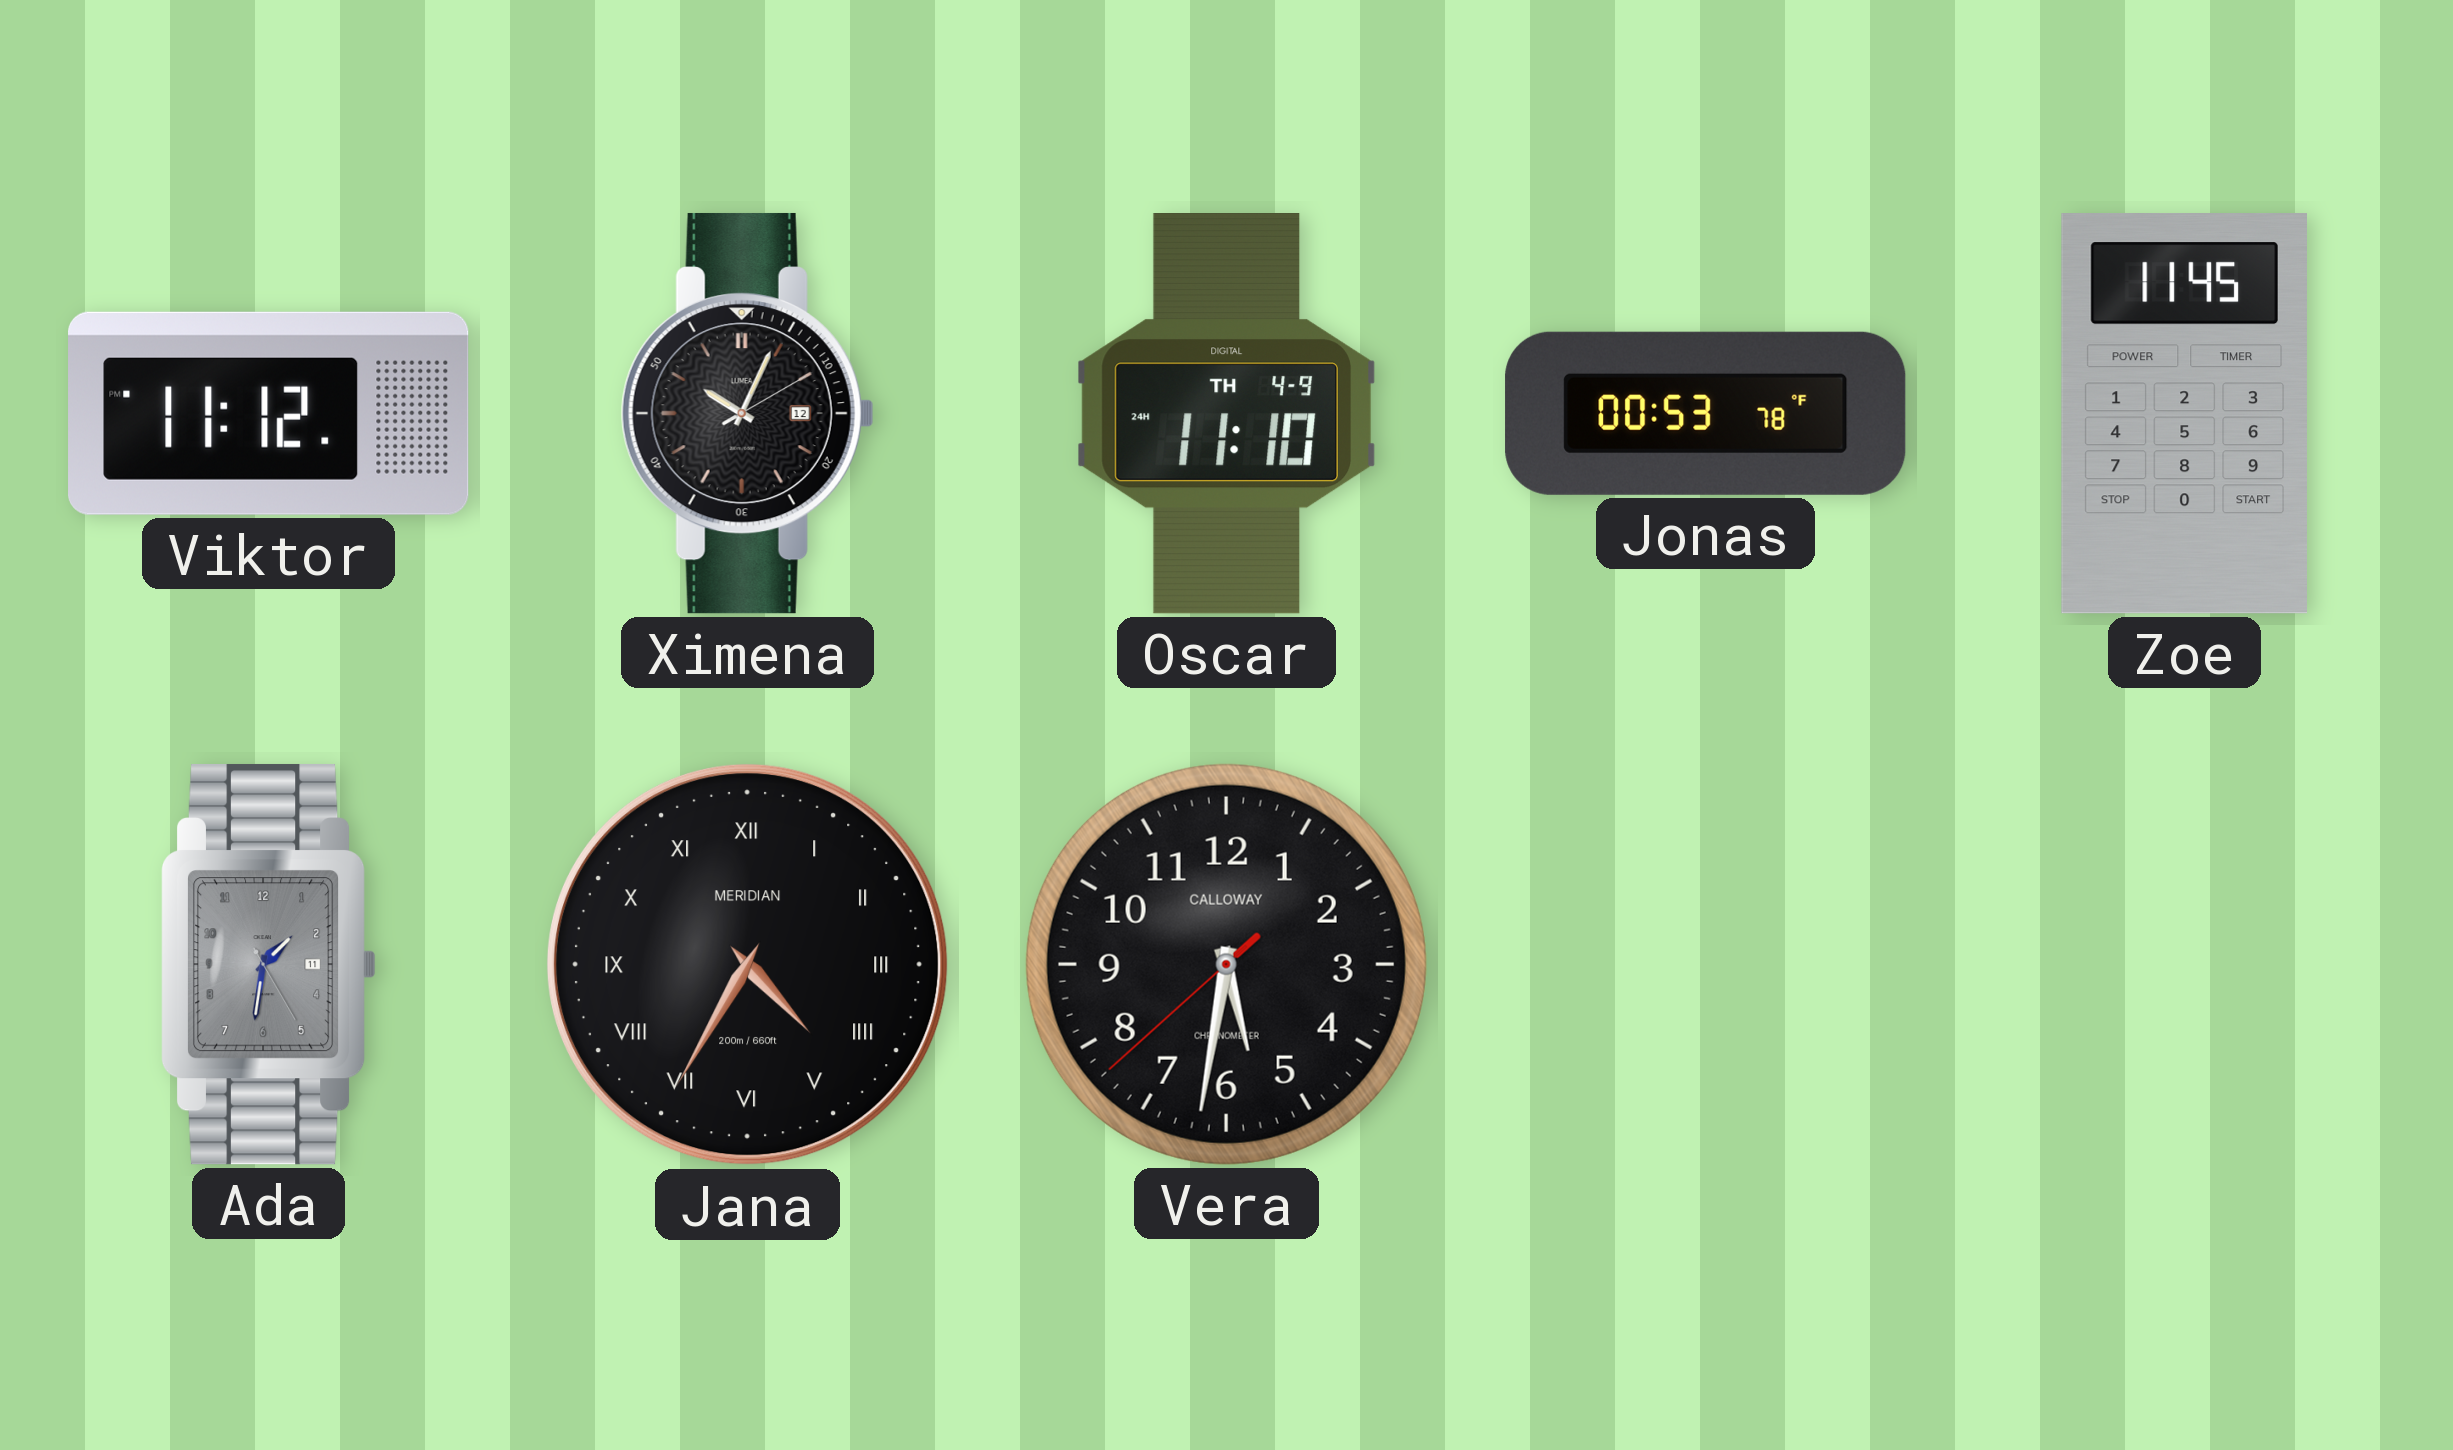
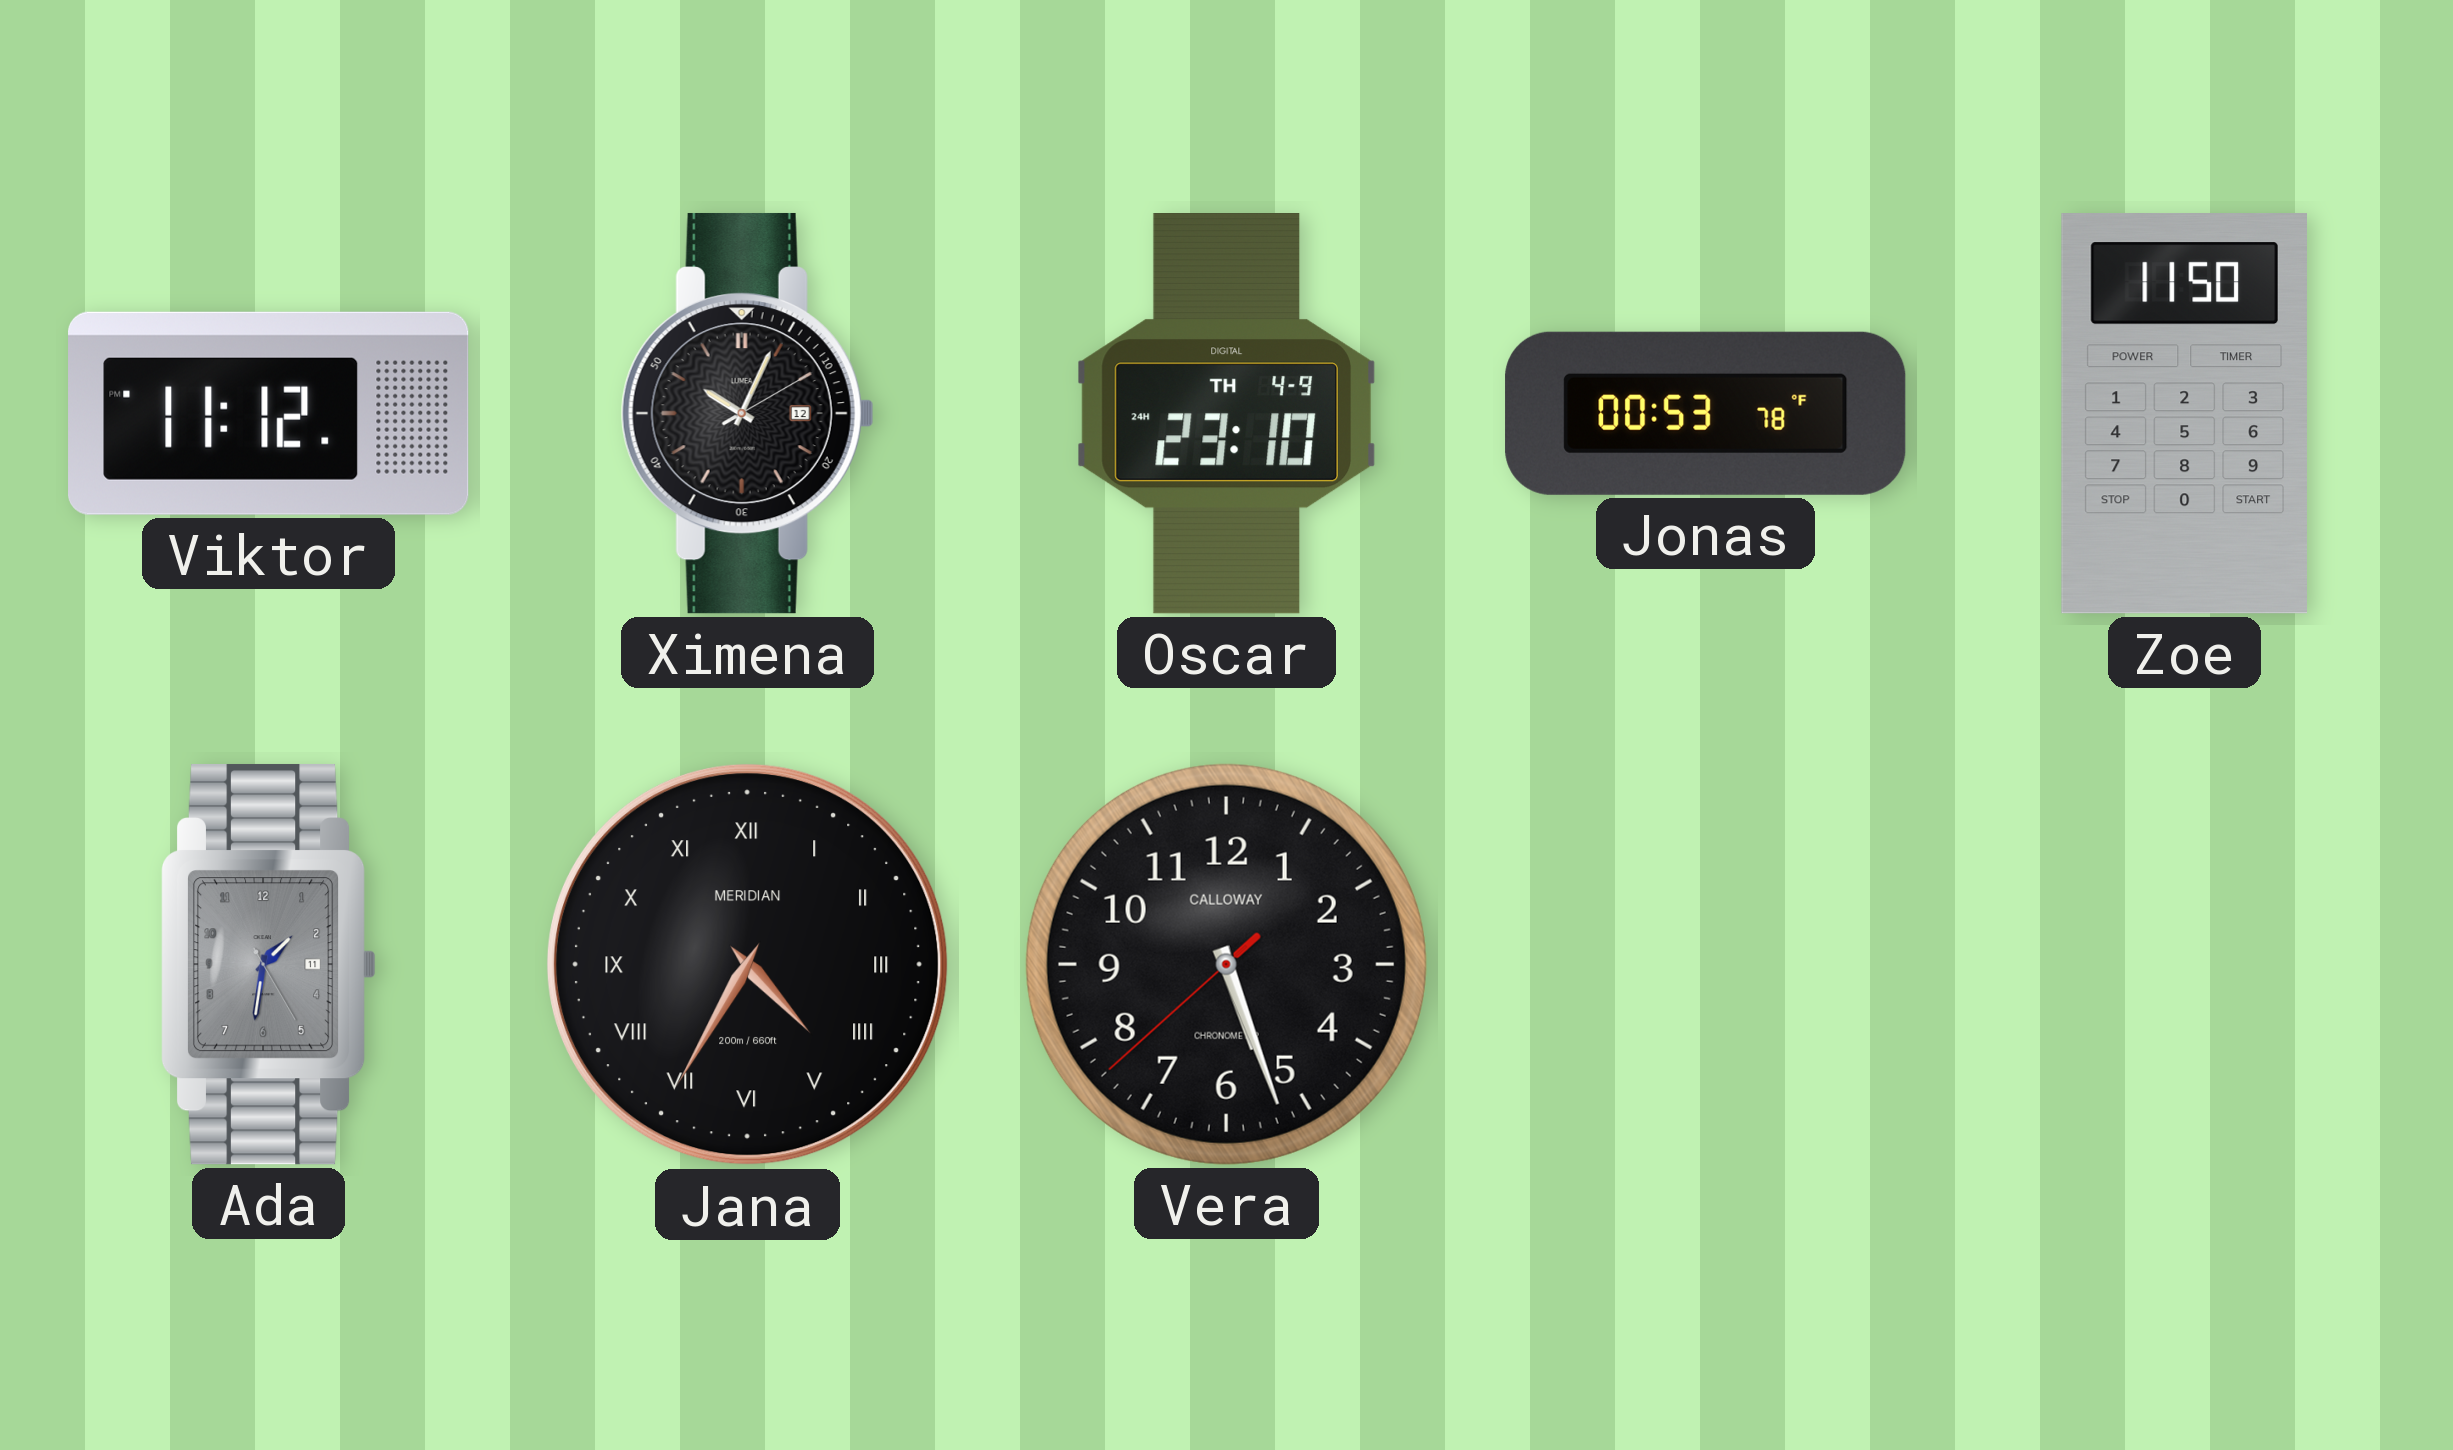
Oscar: 11:10 -> 23:10
Zoe: 11:45 -> 11:50
Vera: 5:31 -> 5:26
